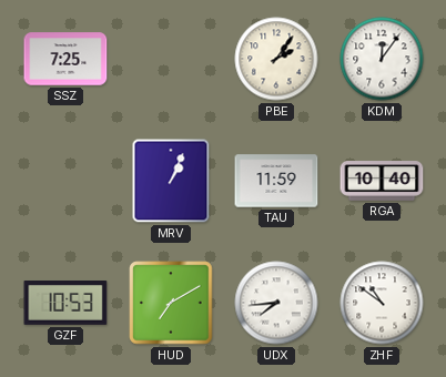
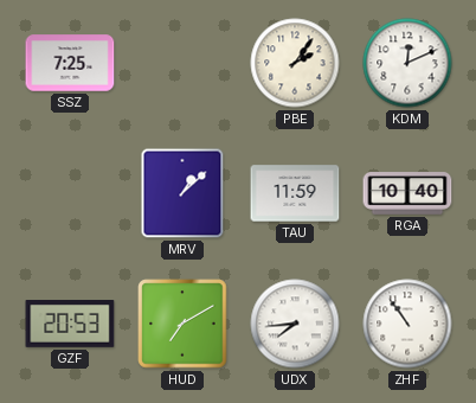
KDM: 12:06 -> 12:11
MRV: 1:04 -> 1:08
GZF: 10:53 -> 20:53
ZHF: 10:51 -> 10:54
